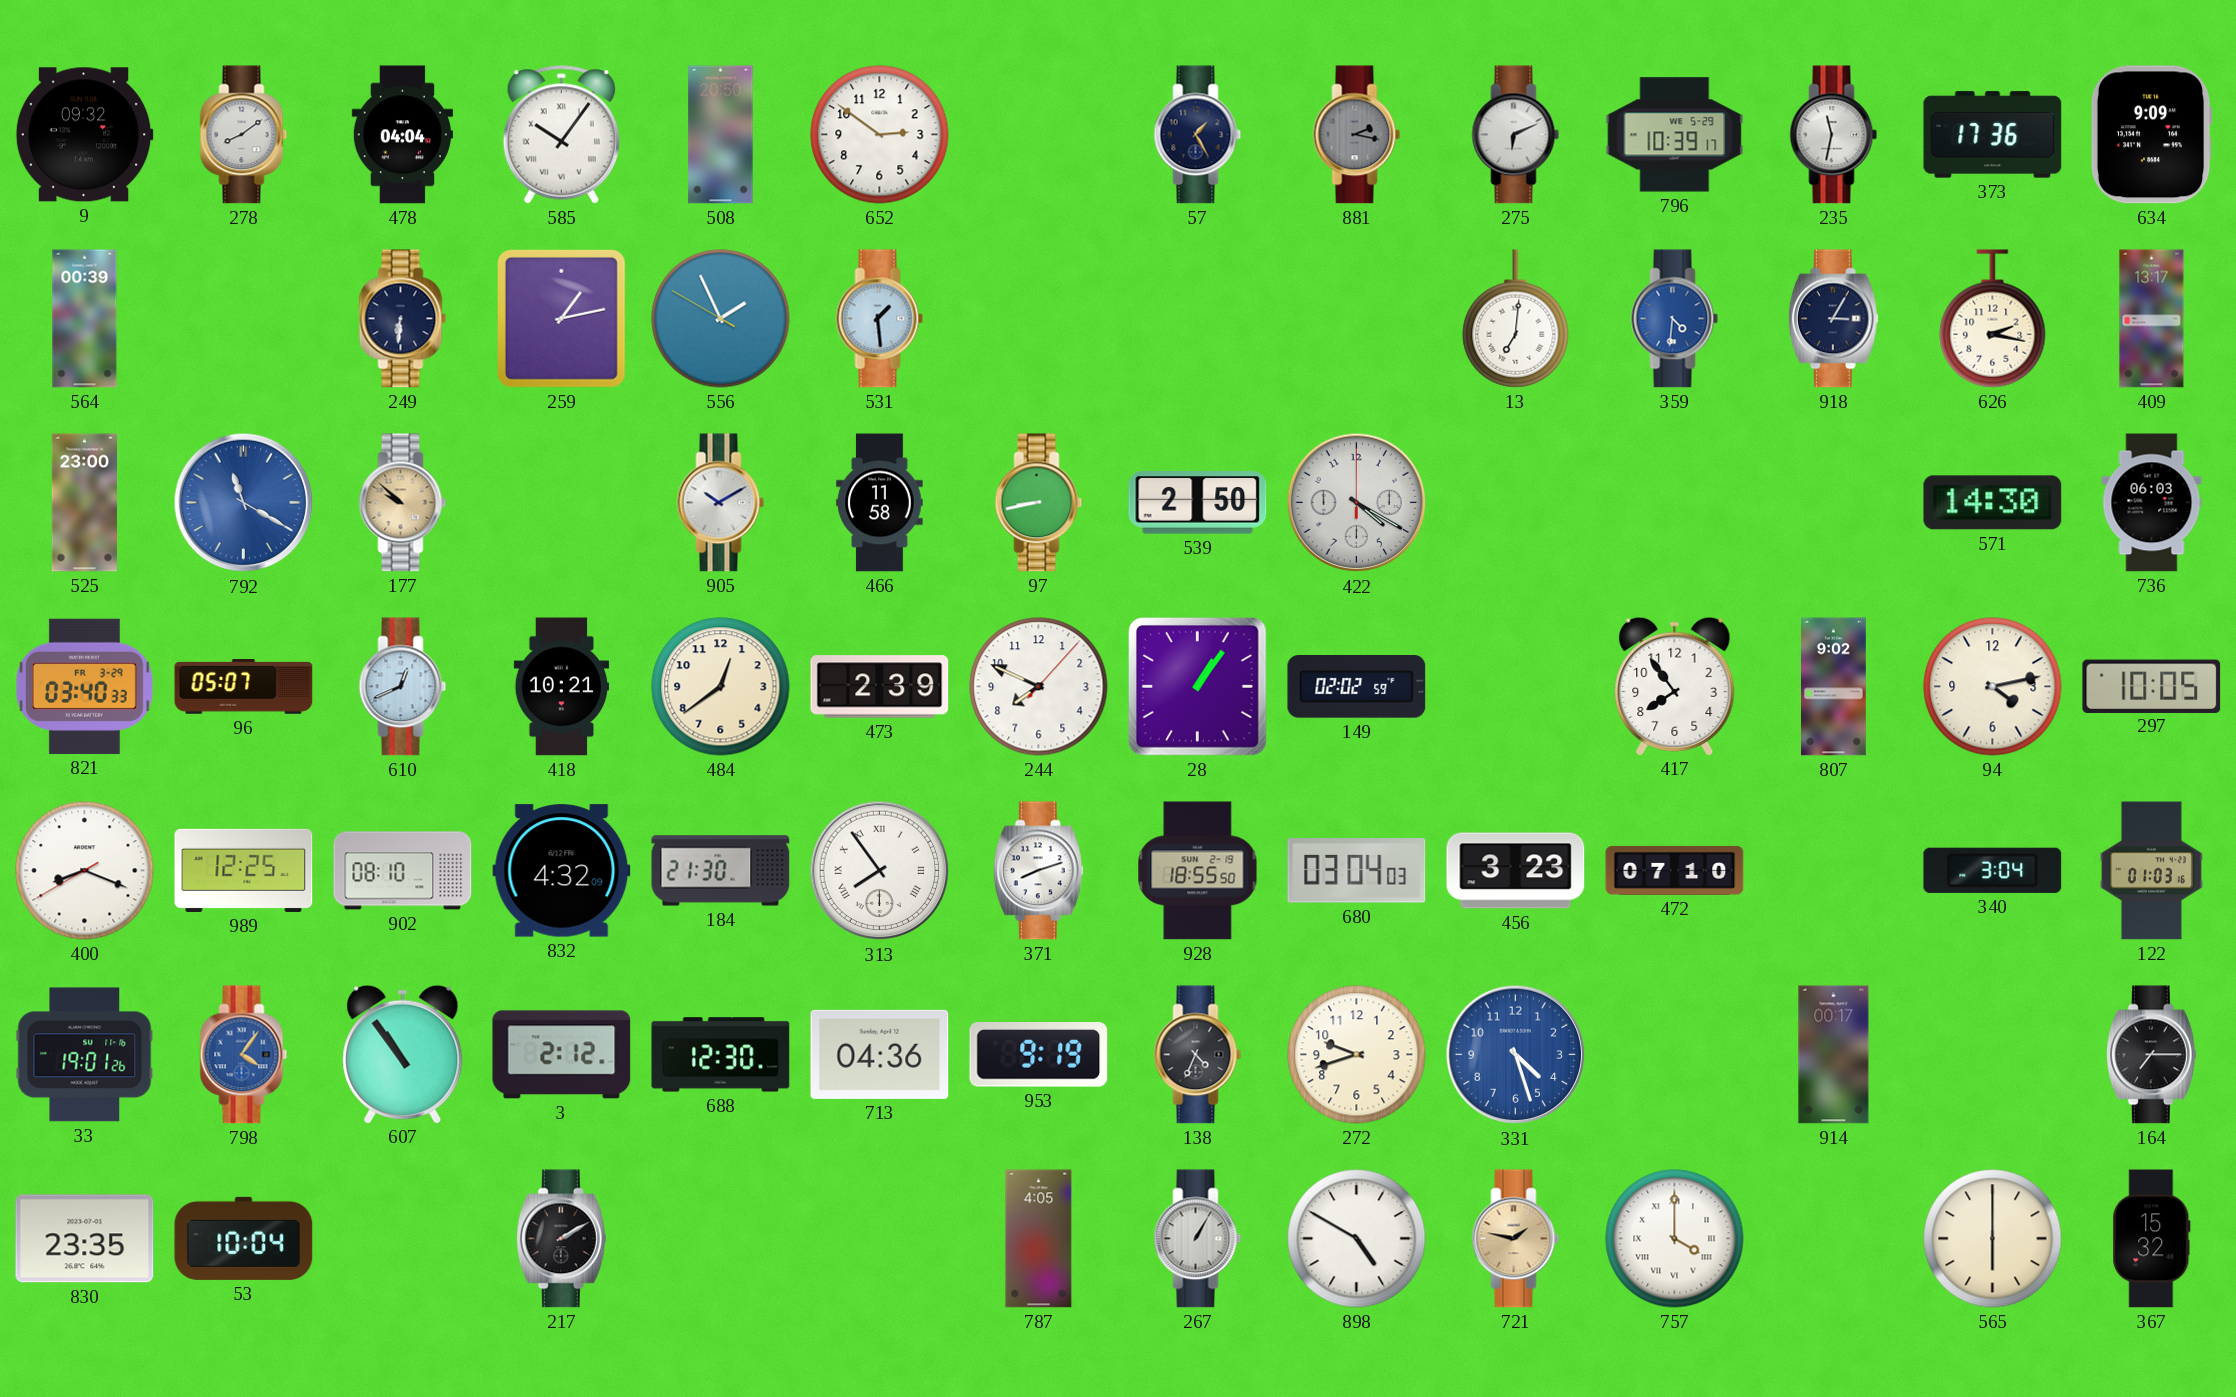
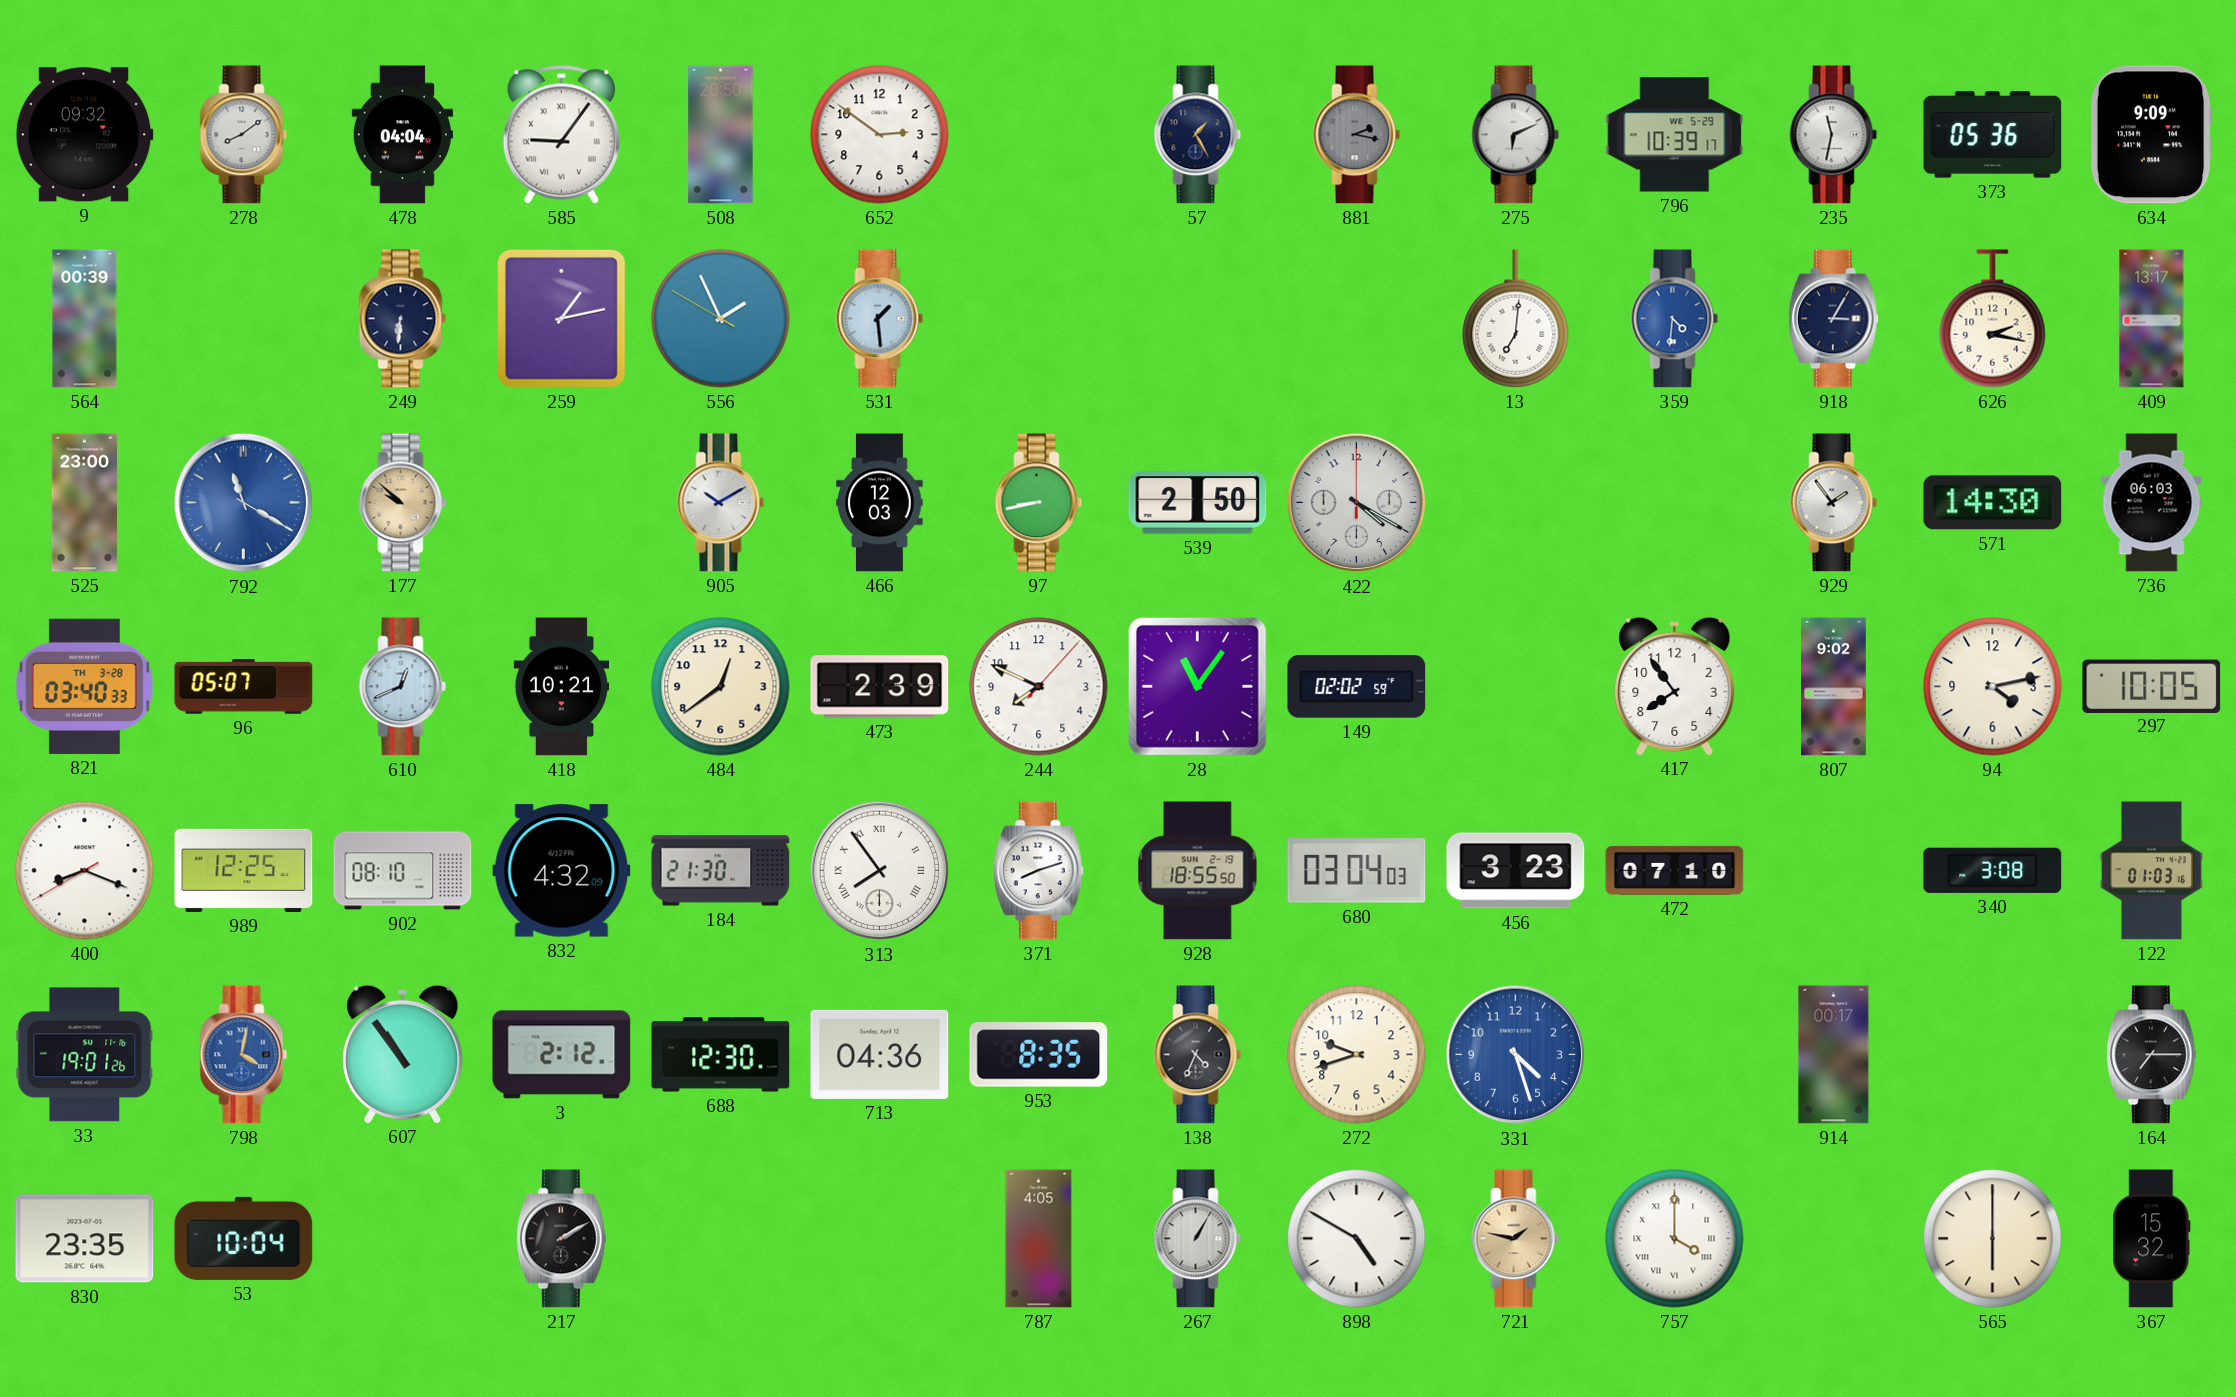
585: 10:06 -> 9:06
373: 17:36 -> 05:36
466: 11:58 -> 12:03
929: none -> 1:54
821 date: FR 3-29 -> TH 3-28
28: 1:06 -> 11:06
340: 3:04 -> 3:08
798: 4:06 -> 4:02
953: 9:19 -> 8:35
